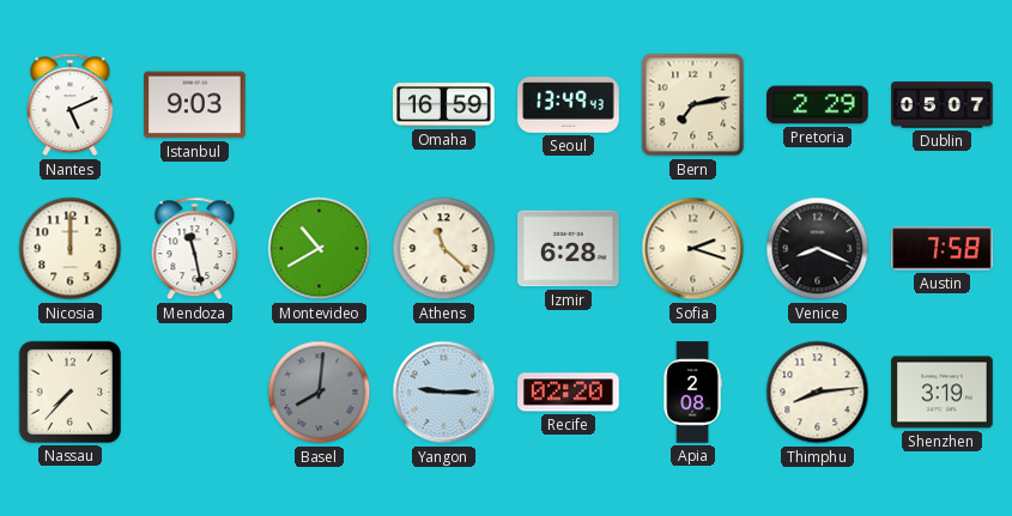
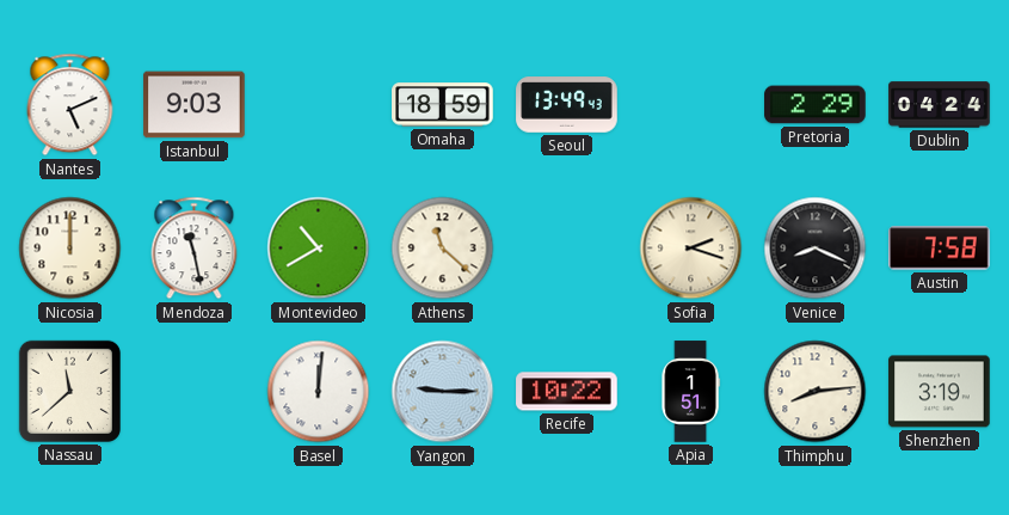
Omaha: 16:59 -> 18:59
Bern: 7:13 -> none
Dublin: 05:07 -> 04:24
Izmir: 6:28 -> none
Nassau: 7:37 -> 11:38
Basel: 8:01 -> 12:01
Basel dial: grey -> white
Recife: 02:20 -> 10:22
Apia: 2:08 -> 1:51
